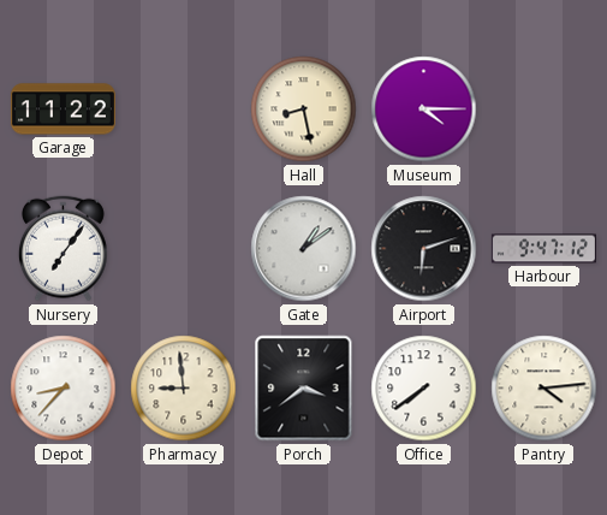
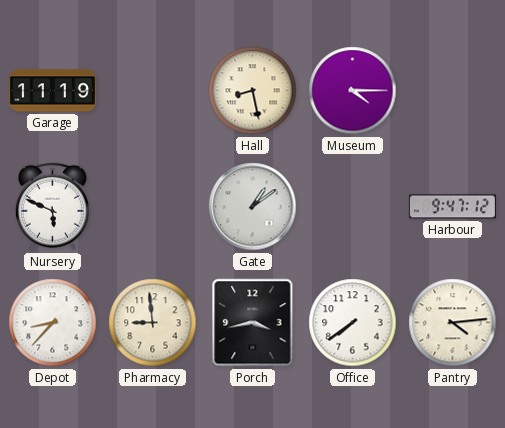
Garage: 11:22 -> 11:19
Nursery: 7:06 -> 5:49
Airport: 6:12 -> none
Porch: 3:39 -> 3:43
